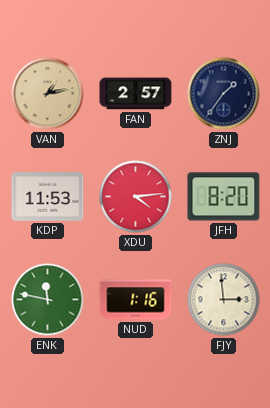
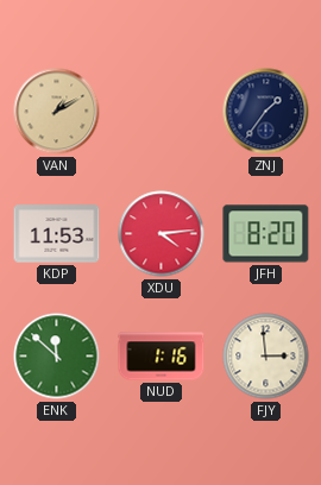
VAN: 1:13 -> 1:10
FAN: 2:57 -> none
ENK: 11:47 -> 11:52
